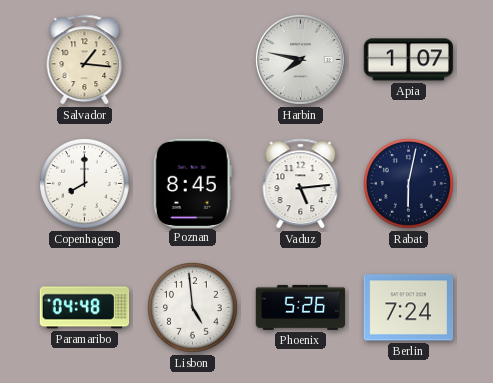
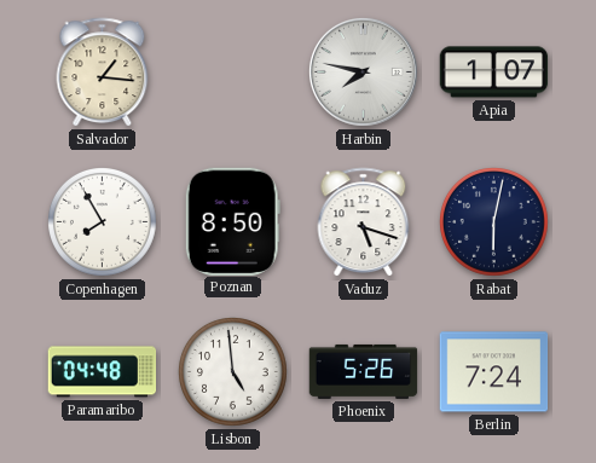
Copenhagen: 8:00 -> 7:55
Poznan: 8:45 -> 8:50
Vaduz: 5:14 -> 5:18
